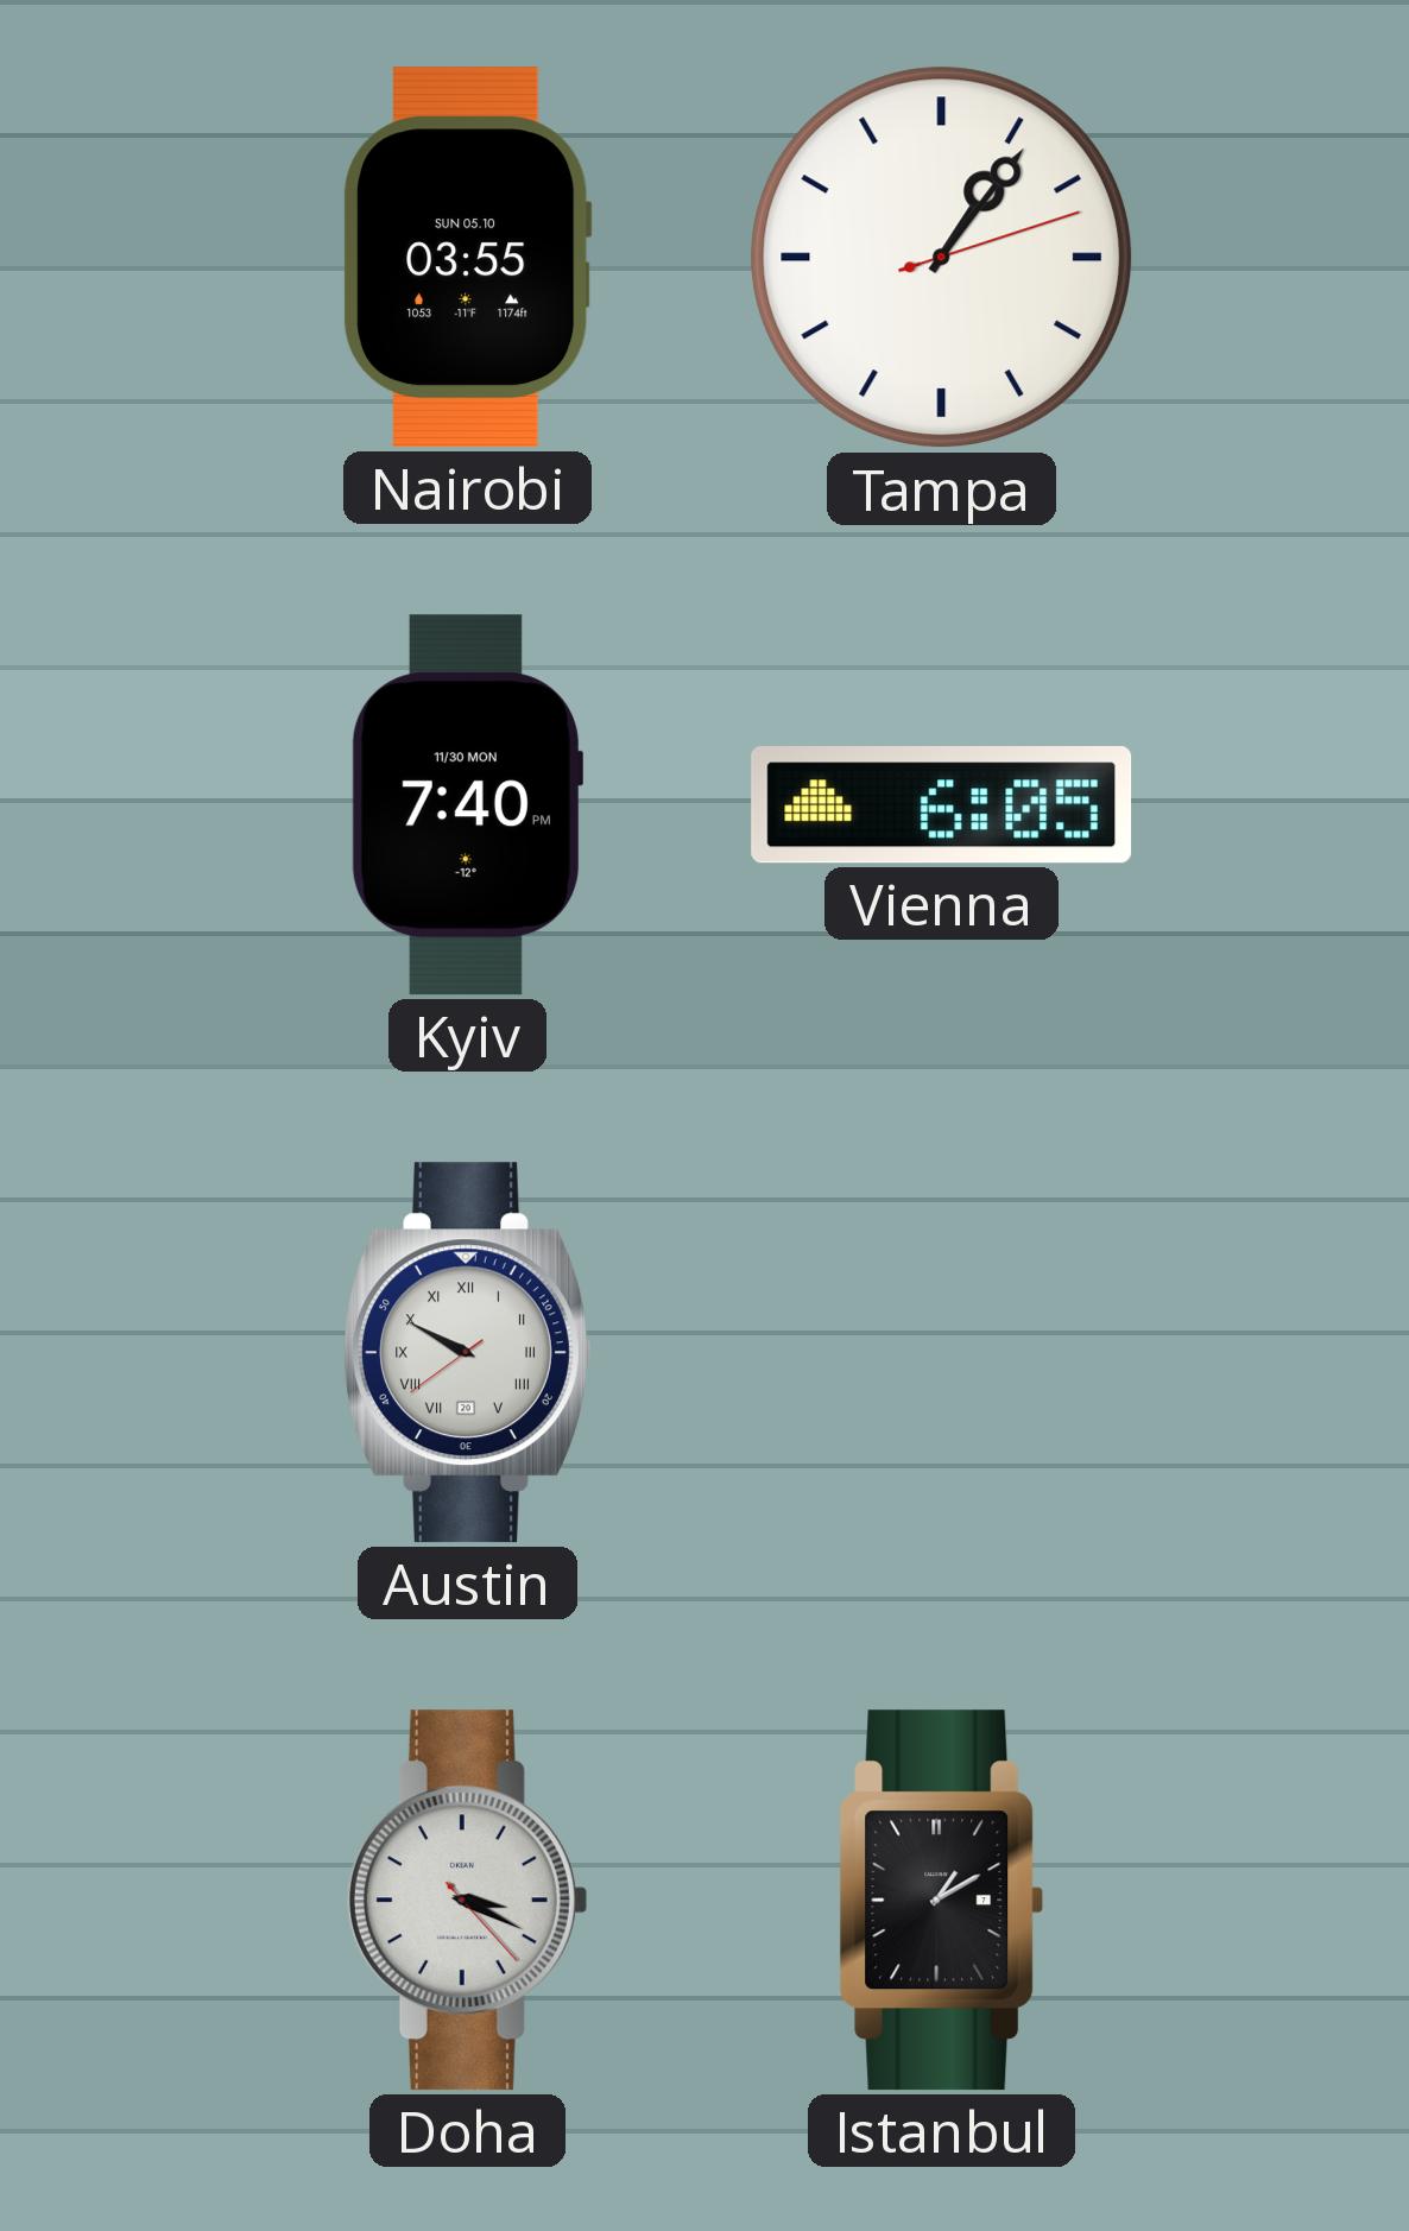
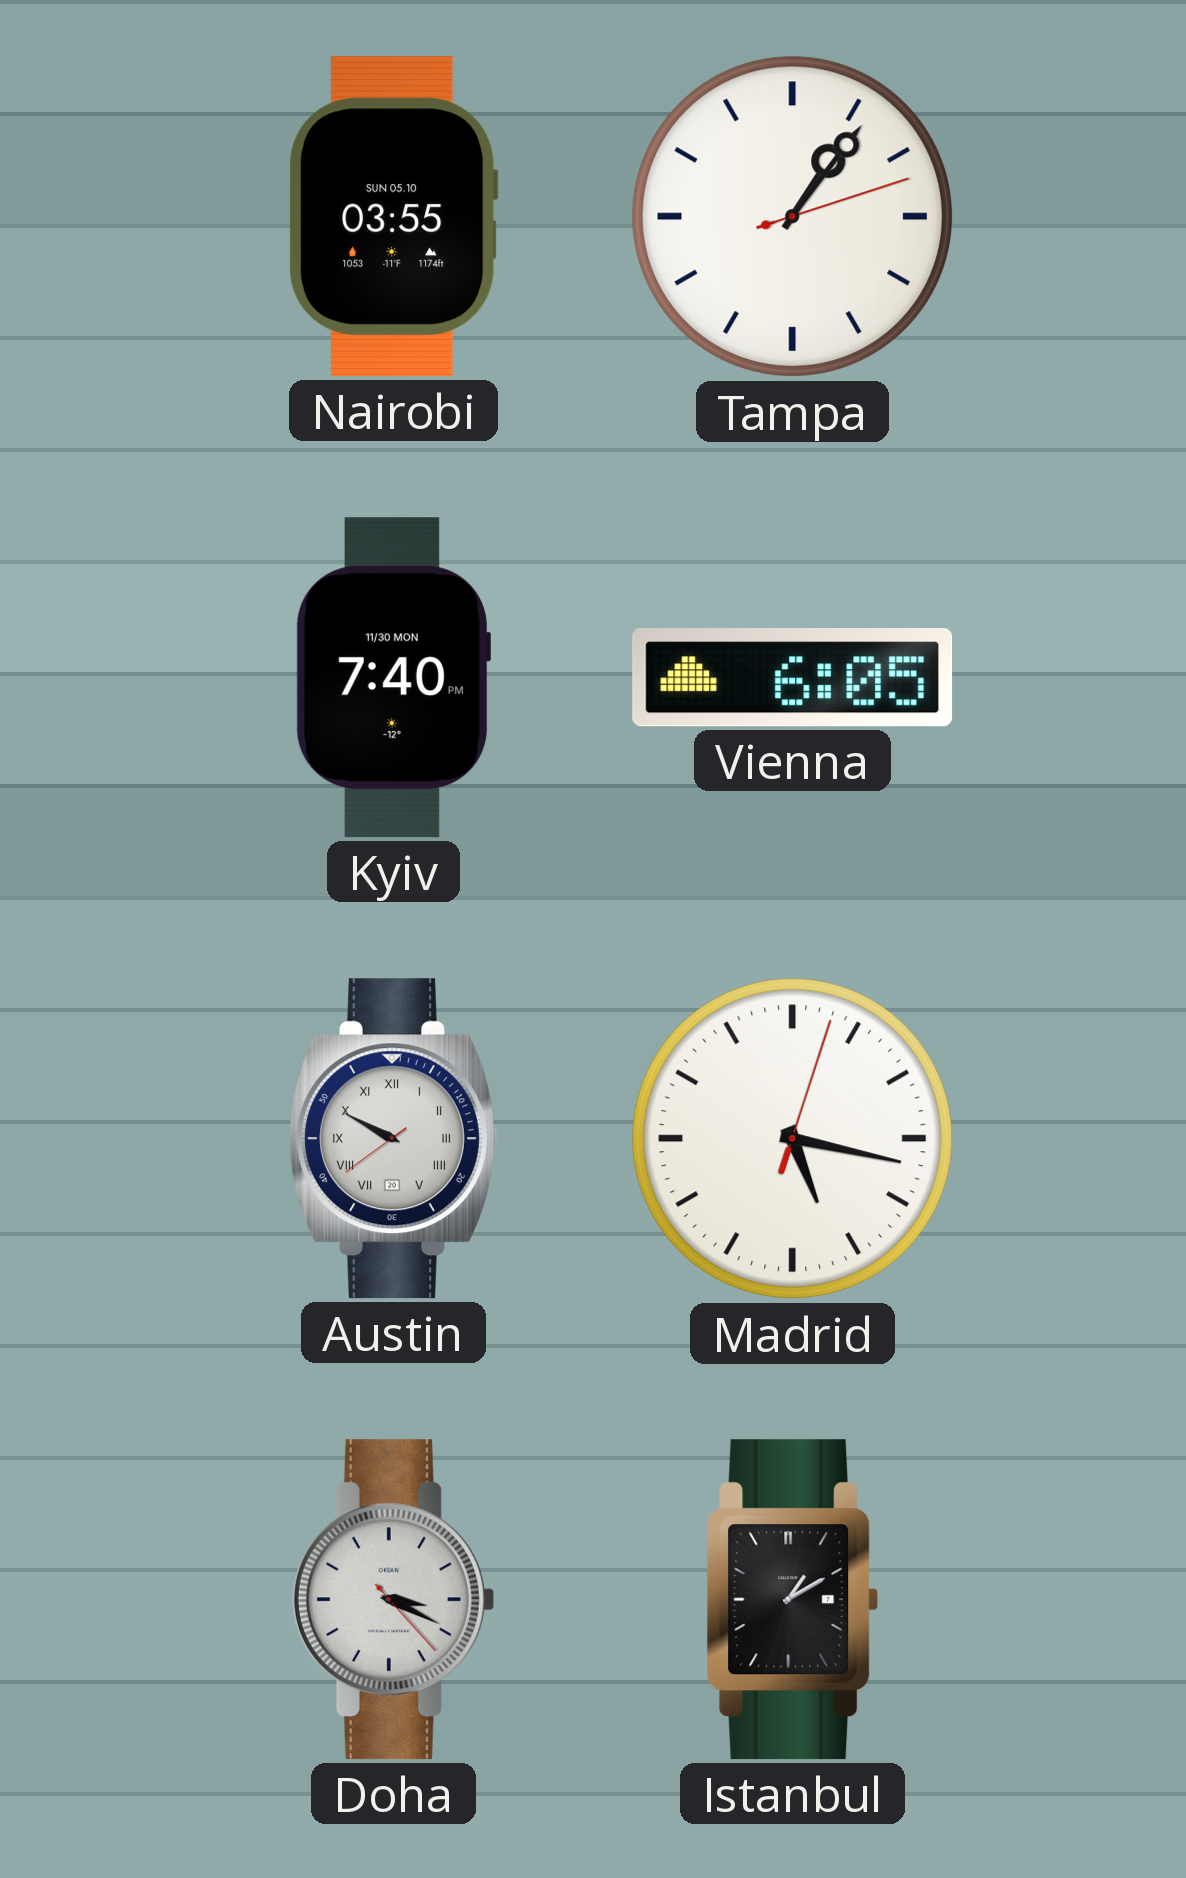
Madrid: none -> 5:17
